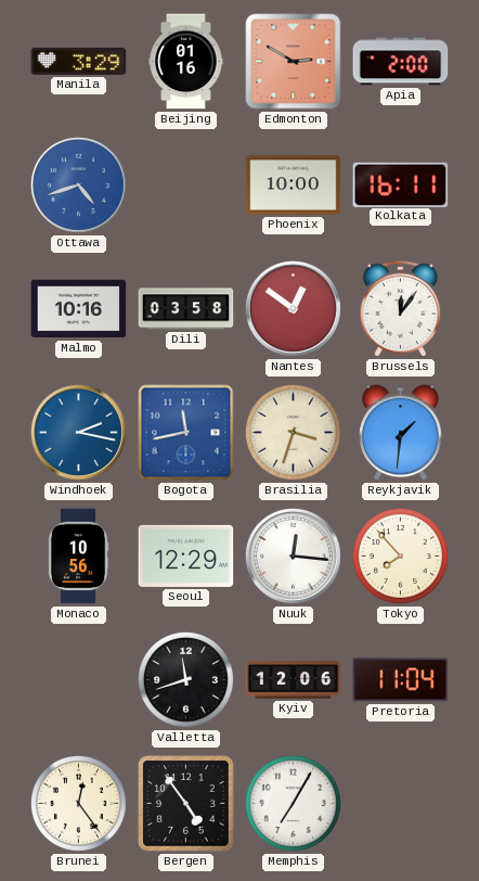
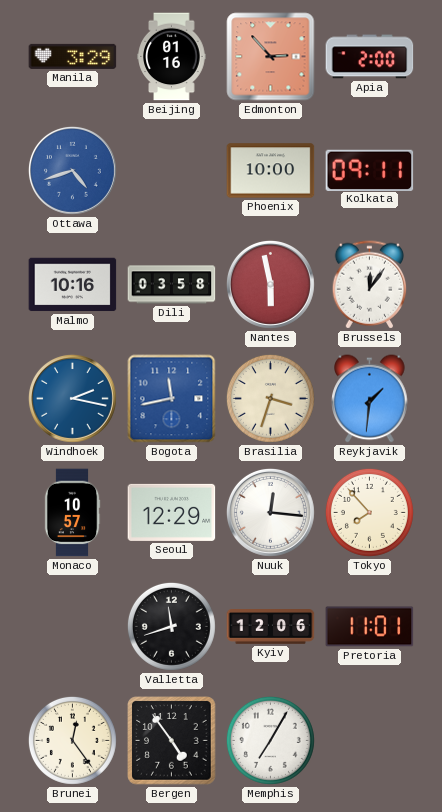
Edmonton: 2:50 -> 2:53
Kolkata: 16:11 -> 09:11
Nantes: 12:51 -> 5:58
Monaco: 10:56 -> 10:57
Pretoria: 11:04 -> 11:01
